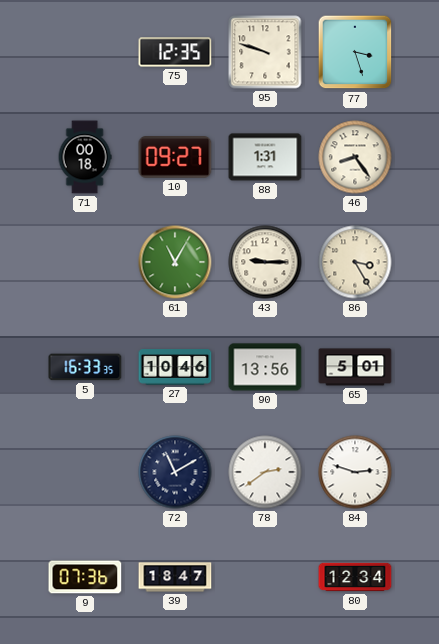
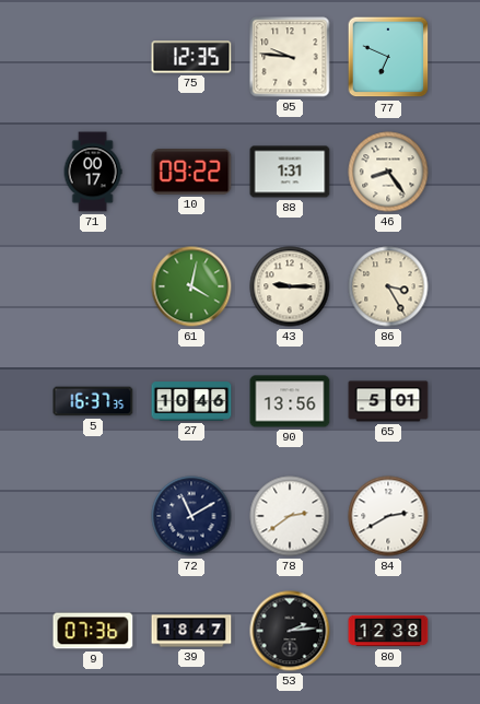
95: 9:48 -> 9:46
77: 3:27 -> 6:49
71: 00:18 -> 00:17
10: 09:27 -> 09:22
61: 11:05 -> 4:02
5: 16:33 -> 16:37
84: 2:48 -> 2:40
53: none -> 2:14
80: 12:34 -> 12:38
